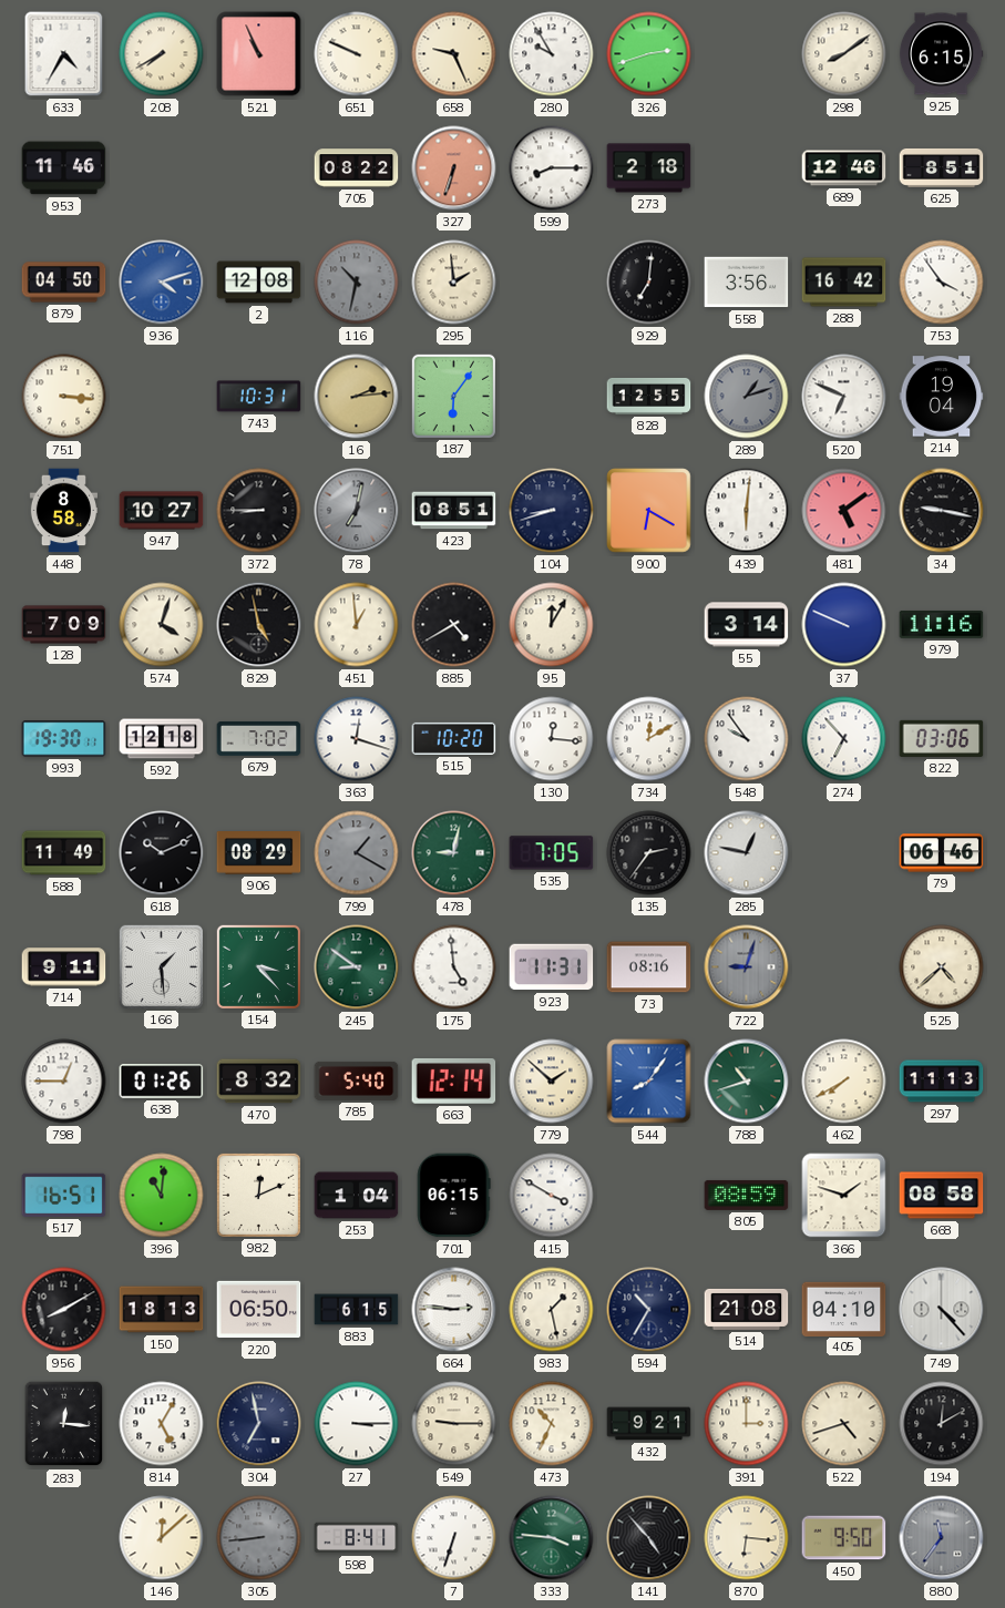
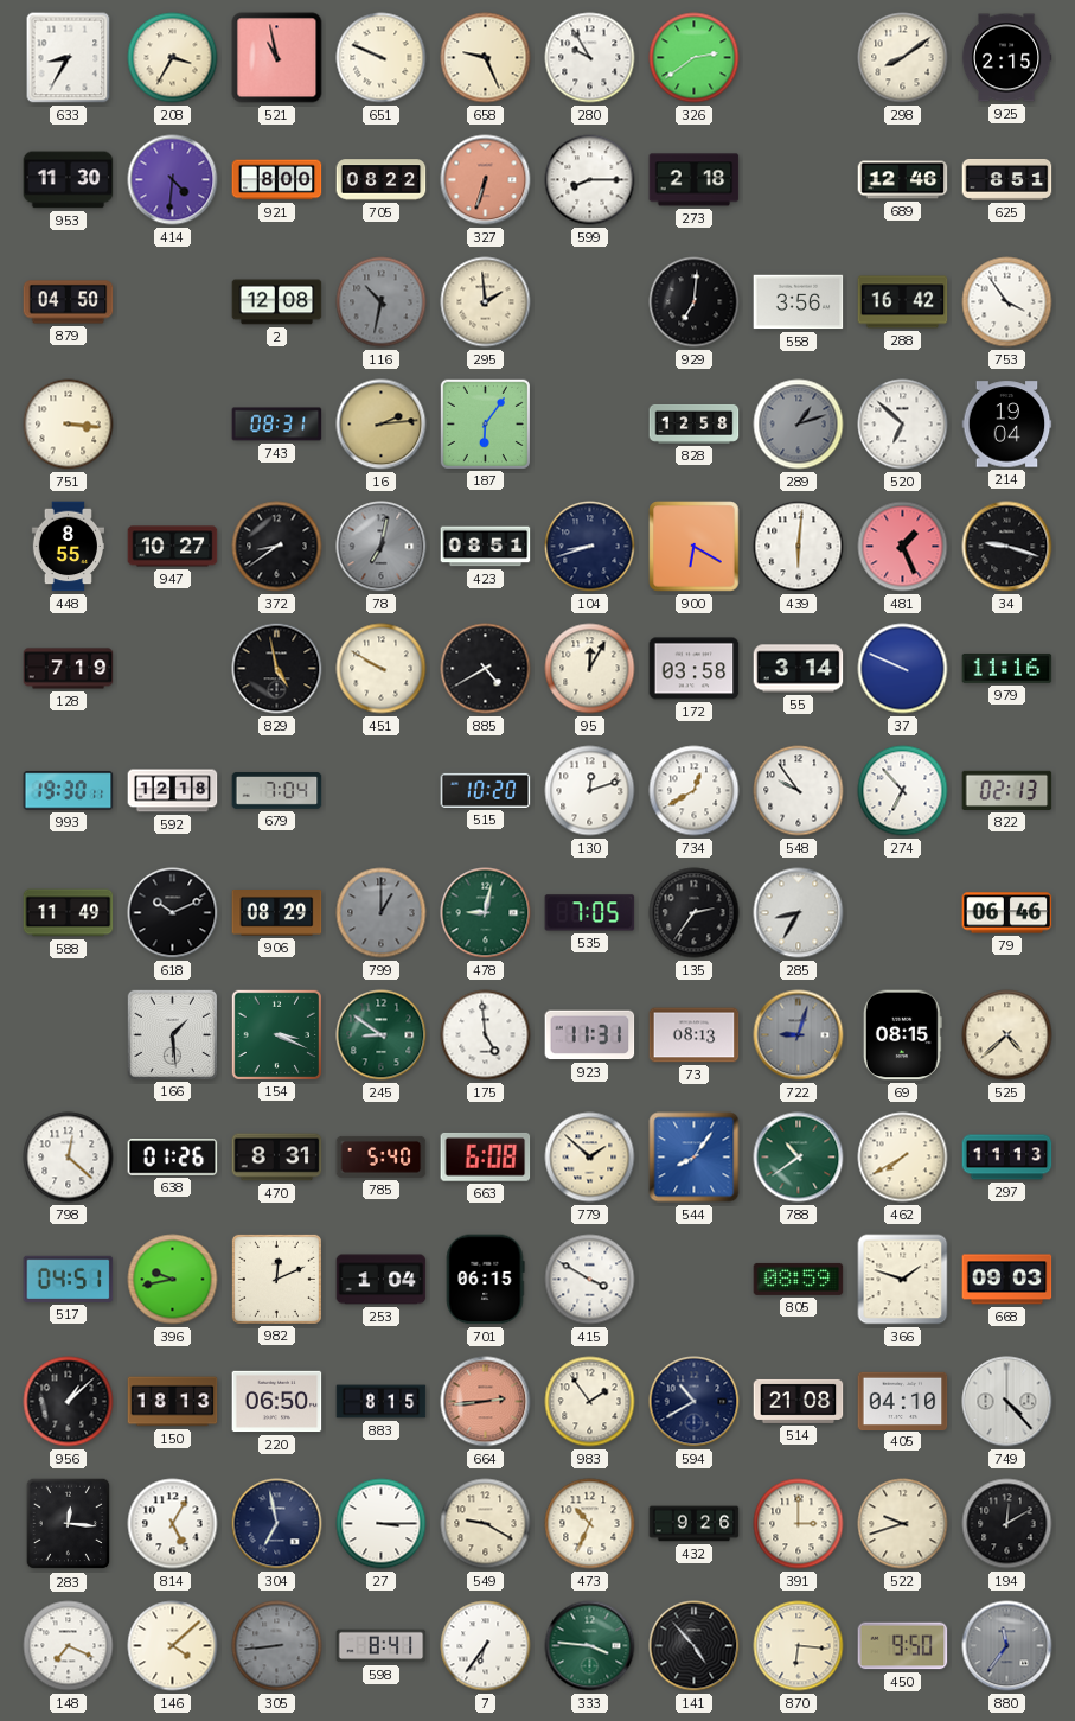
633: 4:35 -> 8:35
208: 7:40 -> 3:35
521: 10:56 -> 10:58
326: 2:42 -> 2:39
925: 6:15 -> 2:15
953: 11:46 -> 11:30
414: none -> 4:31
921: none -> 8:00
936: 4:12 -> none
743: 10:31 -> 08:31
828: 12:55 -> 12:58
520: 6:49 -> 6:52
448: 8:58 -> 8:55
372: 8:45 -> 8:39
481: 5:09 -> 1:26
34: 9:17 -> 9:18
128: 7:09 -> 7:19
574: 4:03 -> none
451: 12:59 -> 9:50
172: none -> 03:58
679: 7:02 -> 7:04
363: 12:18 -> none
130: 12:16 -> 12:12
734: 12:10 -> 12:40
822: 03:06 -> 02:13
799: 1:20 -> 1:00
285: 12:47 -> 8:35
714: 9:11 -> none
154: 3:23 -> 3:19
73: 08:16 -> 08:13
69: none -> 08:15
798: 12:45 -> 12:22
470: 8:32 -> 8:31
663: 12:14 -> 6:08
788: 10:42 -> 10:39
517: 16:51 -> 04:51
396: 11:01 -> 9:43
668: 08:58 -> 09:03
956: 8:10 -> 1:08
883: 6:15 -> 8:15
664: 2:46 -> 2:44
664 dial: white -> salmon
983: 1:28 -> 1:54
594: 10:35 -> 10:40
549: 9:15 -> 9:20
432: 9:21 -> 9:26
522: 4:42 -> 9:42
148: none -> 7:19
146: 12:08 -> 4:08
7: 6:33 -> 6:36
